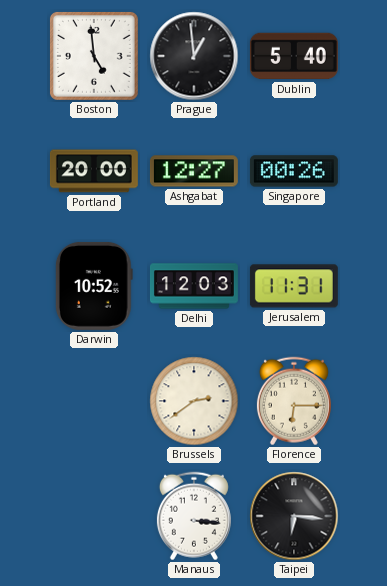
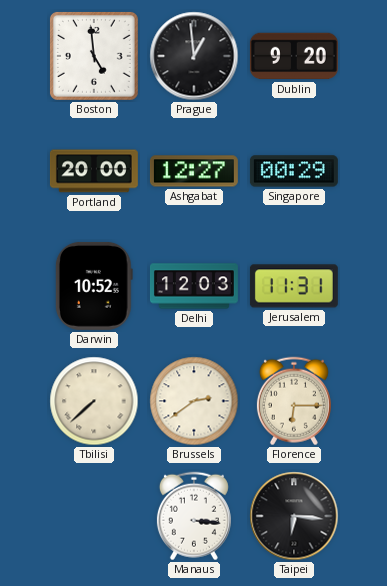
Dublin: 5:40 -> 9:20
Singapore: 00:26 -> 00:29
Tbilisi: none -> 7:38
